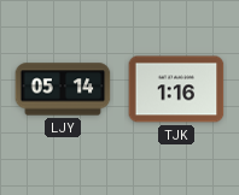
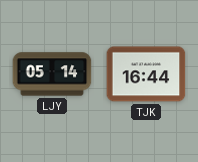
TJK: 1:16 -> 16:44
